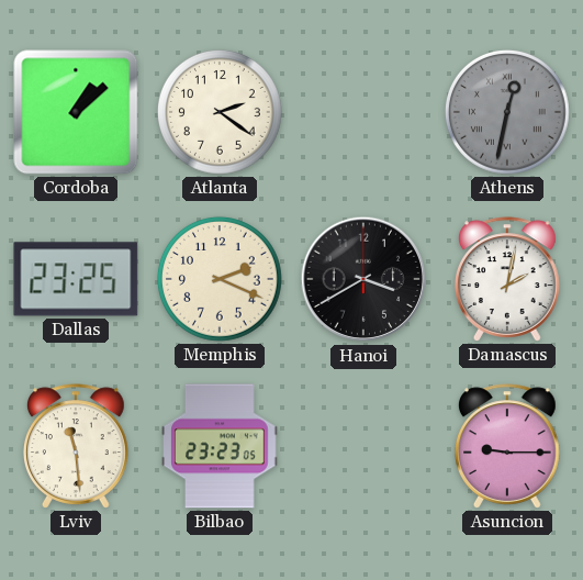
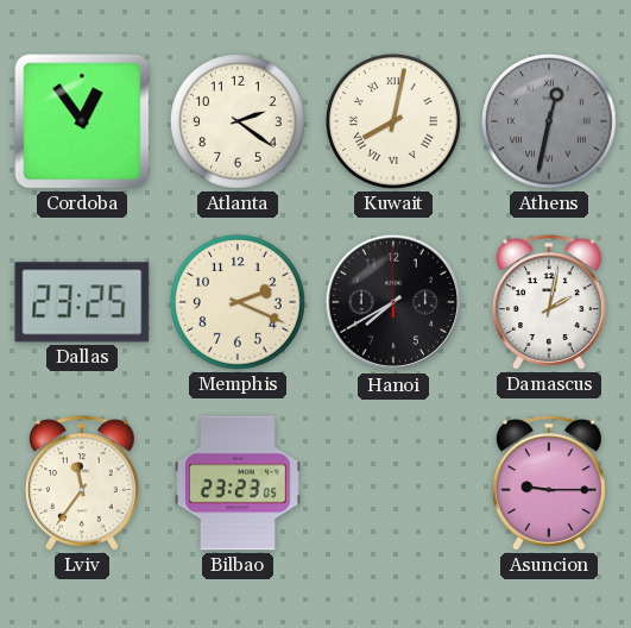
Cordoba: 1:08 -> 12:54
Kuwait: none -> 8:02
Hanoi: 3:40 -> 7:40
Lviv: 11:29 -> 11:36
